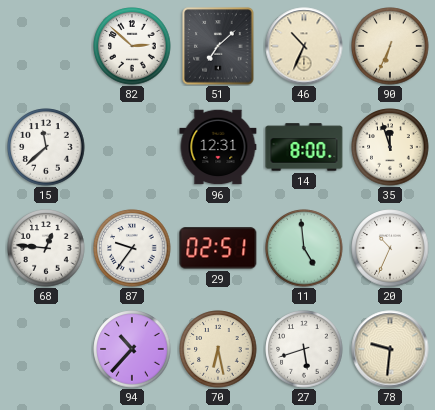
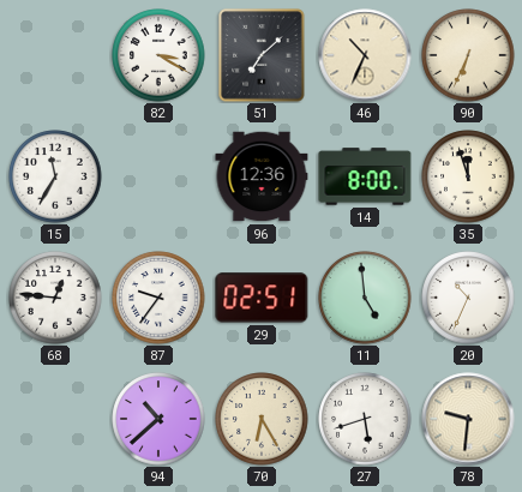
82: 2:52 -> 3:20
15: 11:38 -> 11:35
96: 12:31 -> 12:36
94: 10:37 -> 10:38
70: 6:28 -> 6:25
